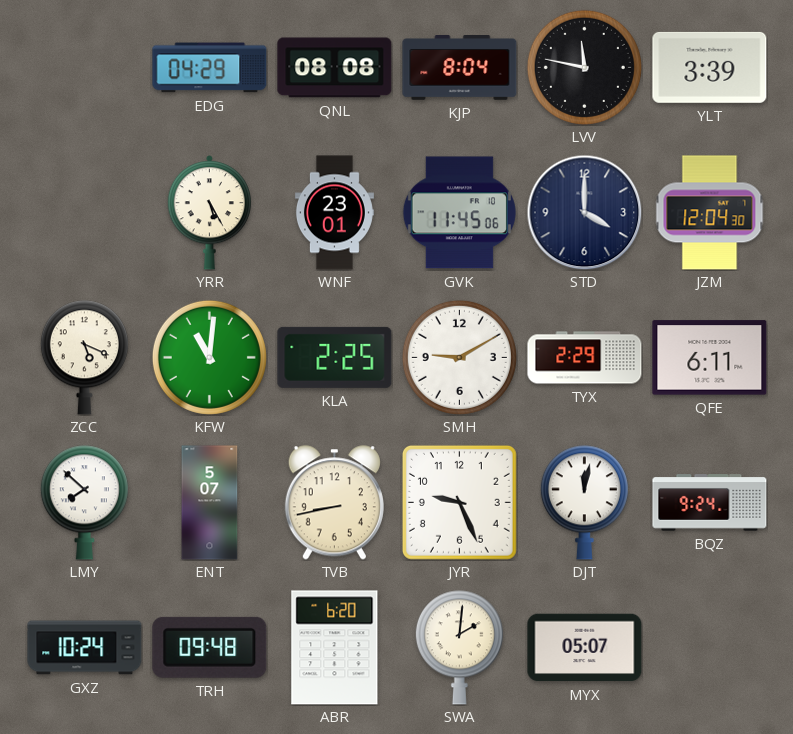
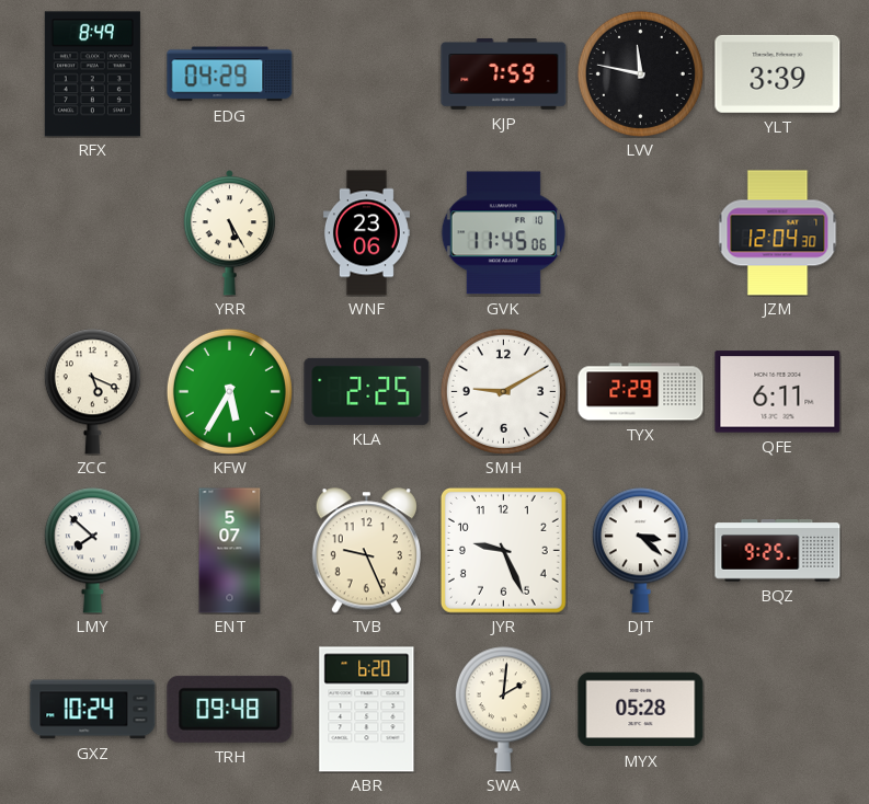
RFX: none -> 8:49
QNL: 08:08 -> none
KJP: 8:04 -> 7:59
WNF: 23:01 -> 23:06
STD: 4:00 -> none
KFW: 11:01 -> 5:35
TVB: 8:43 -> 9:26
DJT: 12:02 -> 3:22
BQZ: 9:24 -> 9:25
MYX: 05:07 -> 05:28
